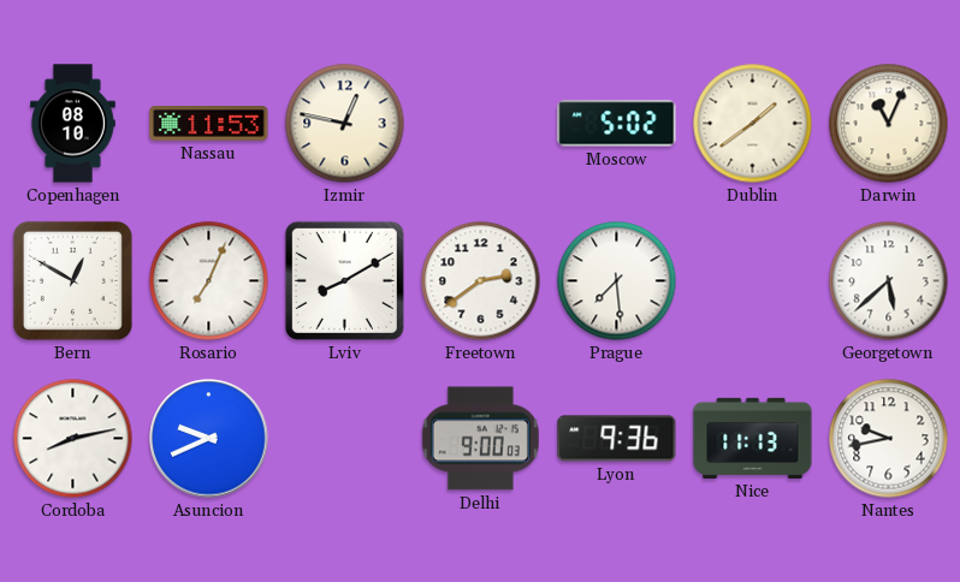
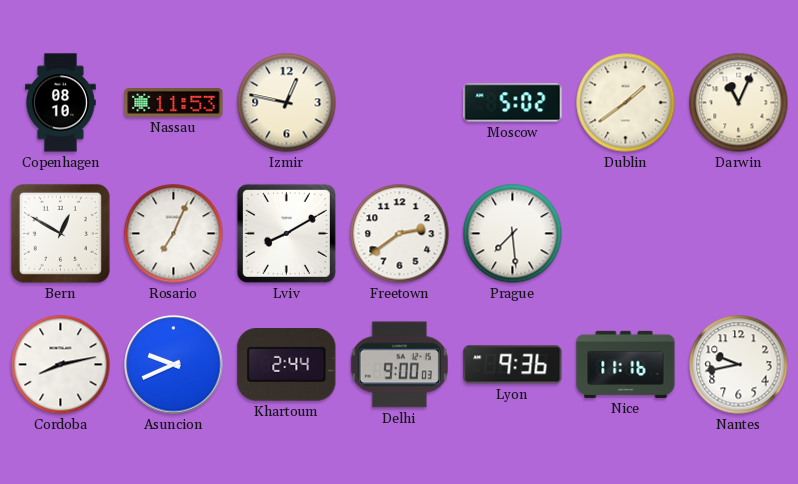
Georgetown: 5:38 -> none
Khartoum: none -> 2:44
Nice: 11:13 -> 11:16
